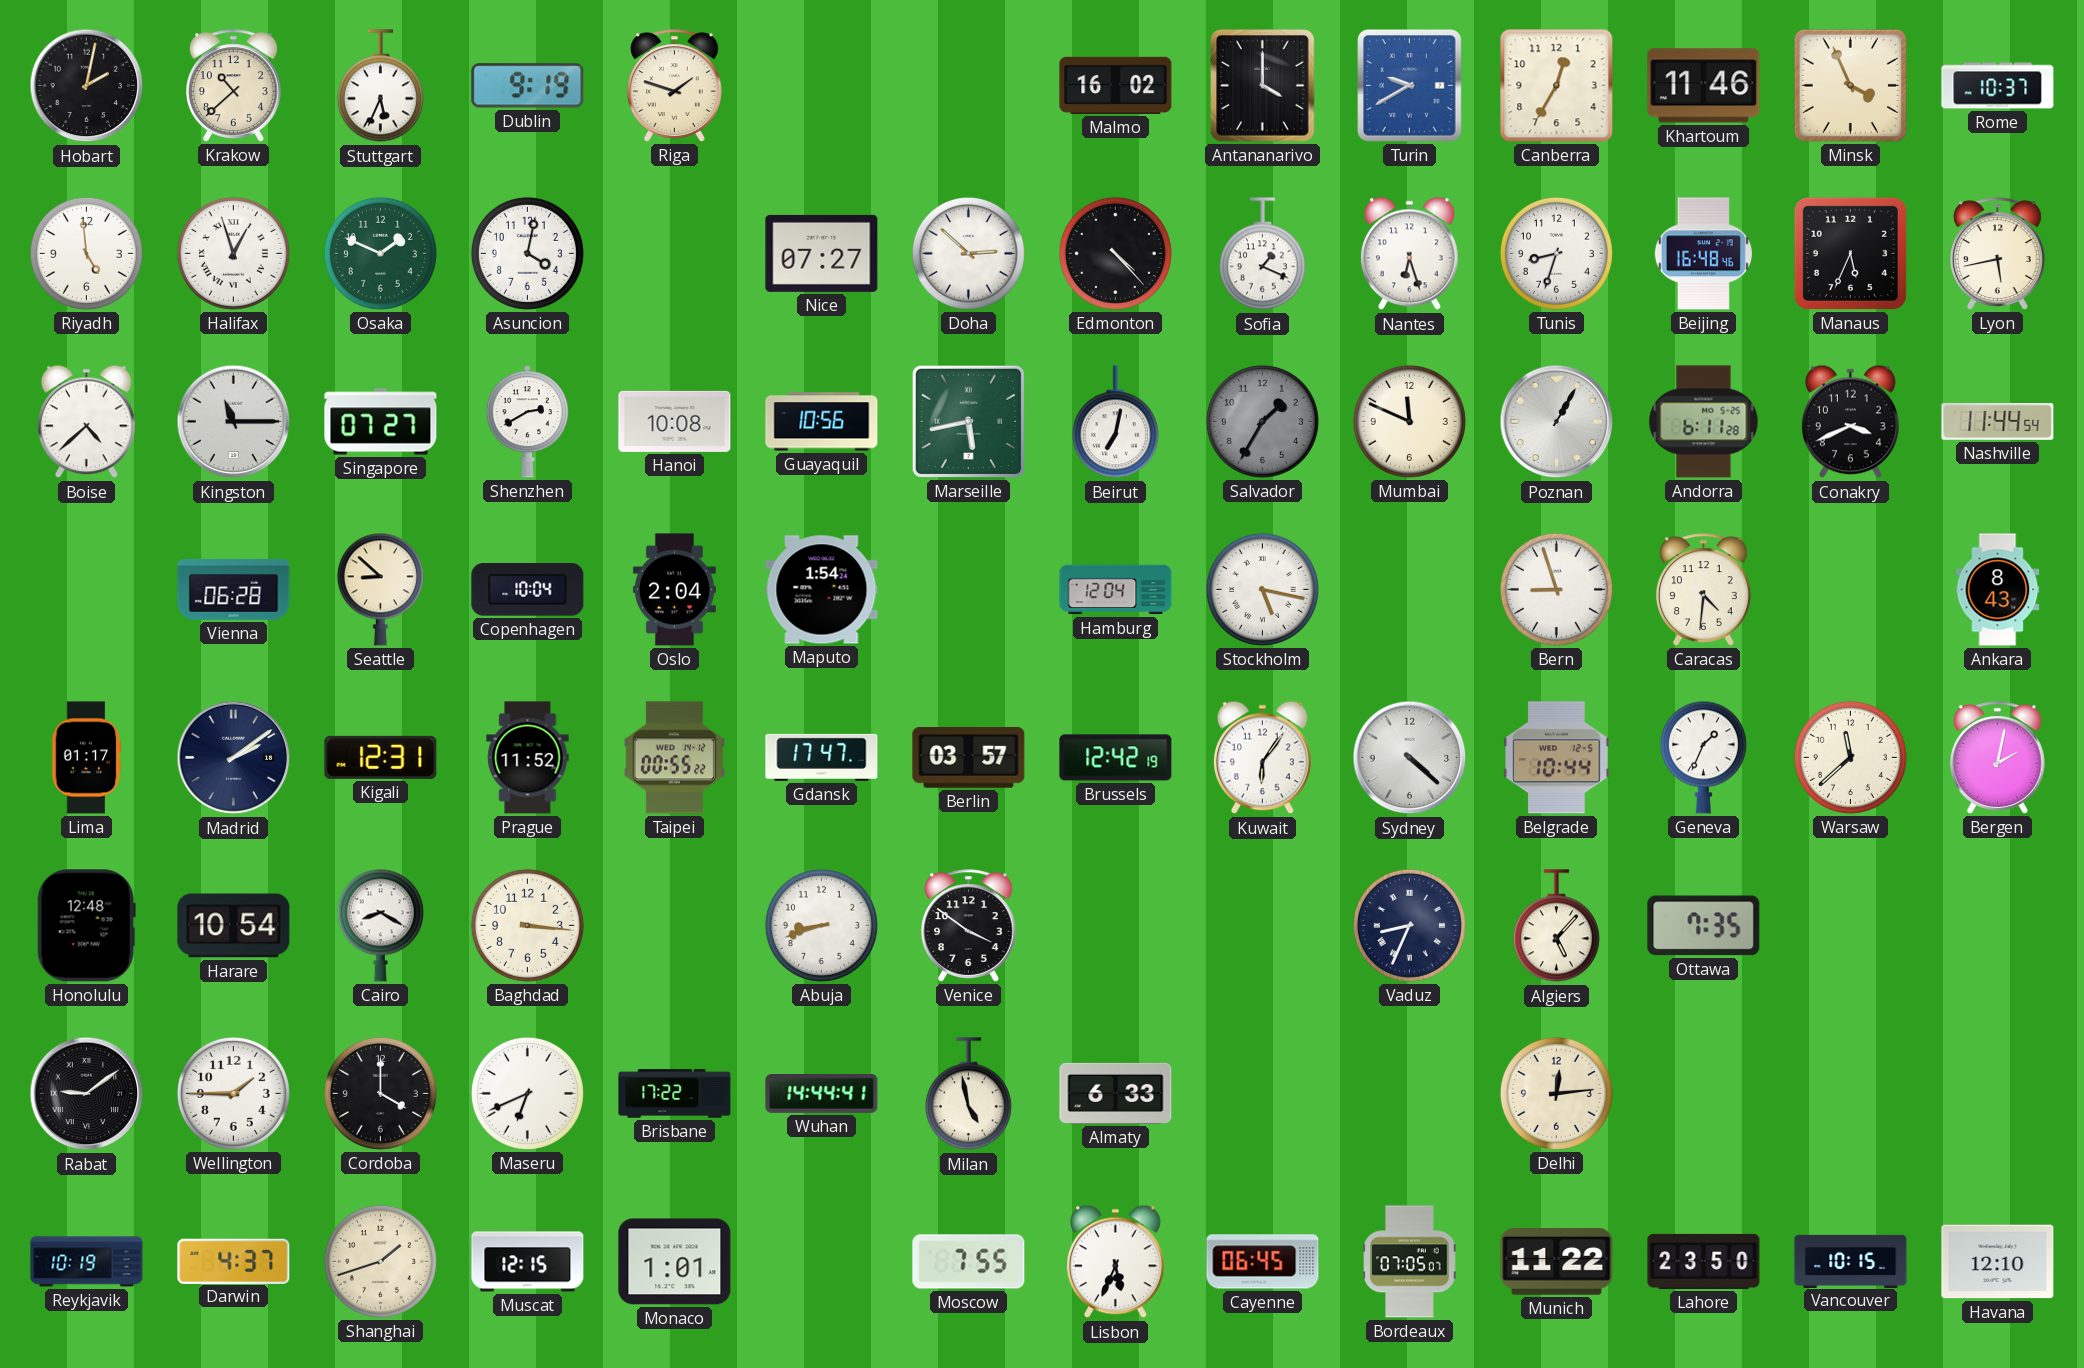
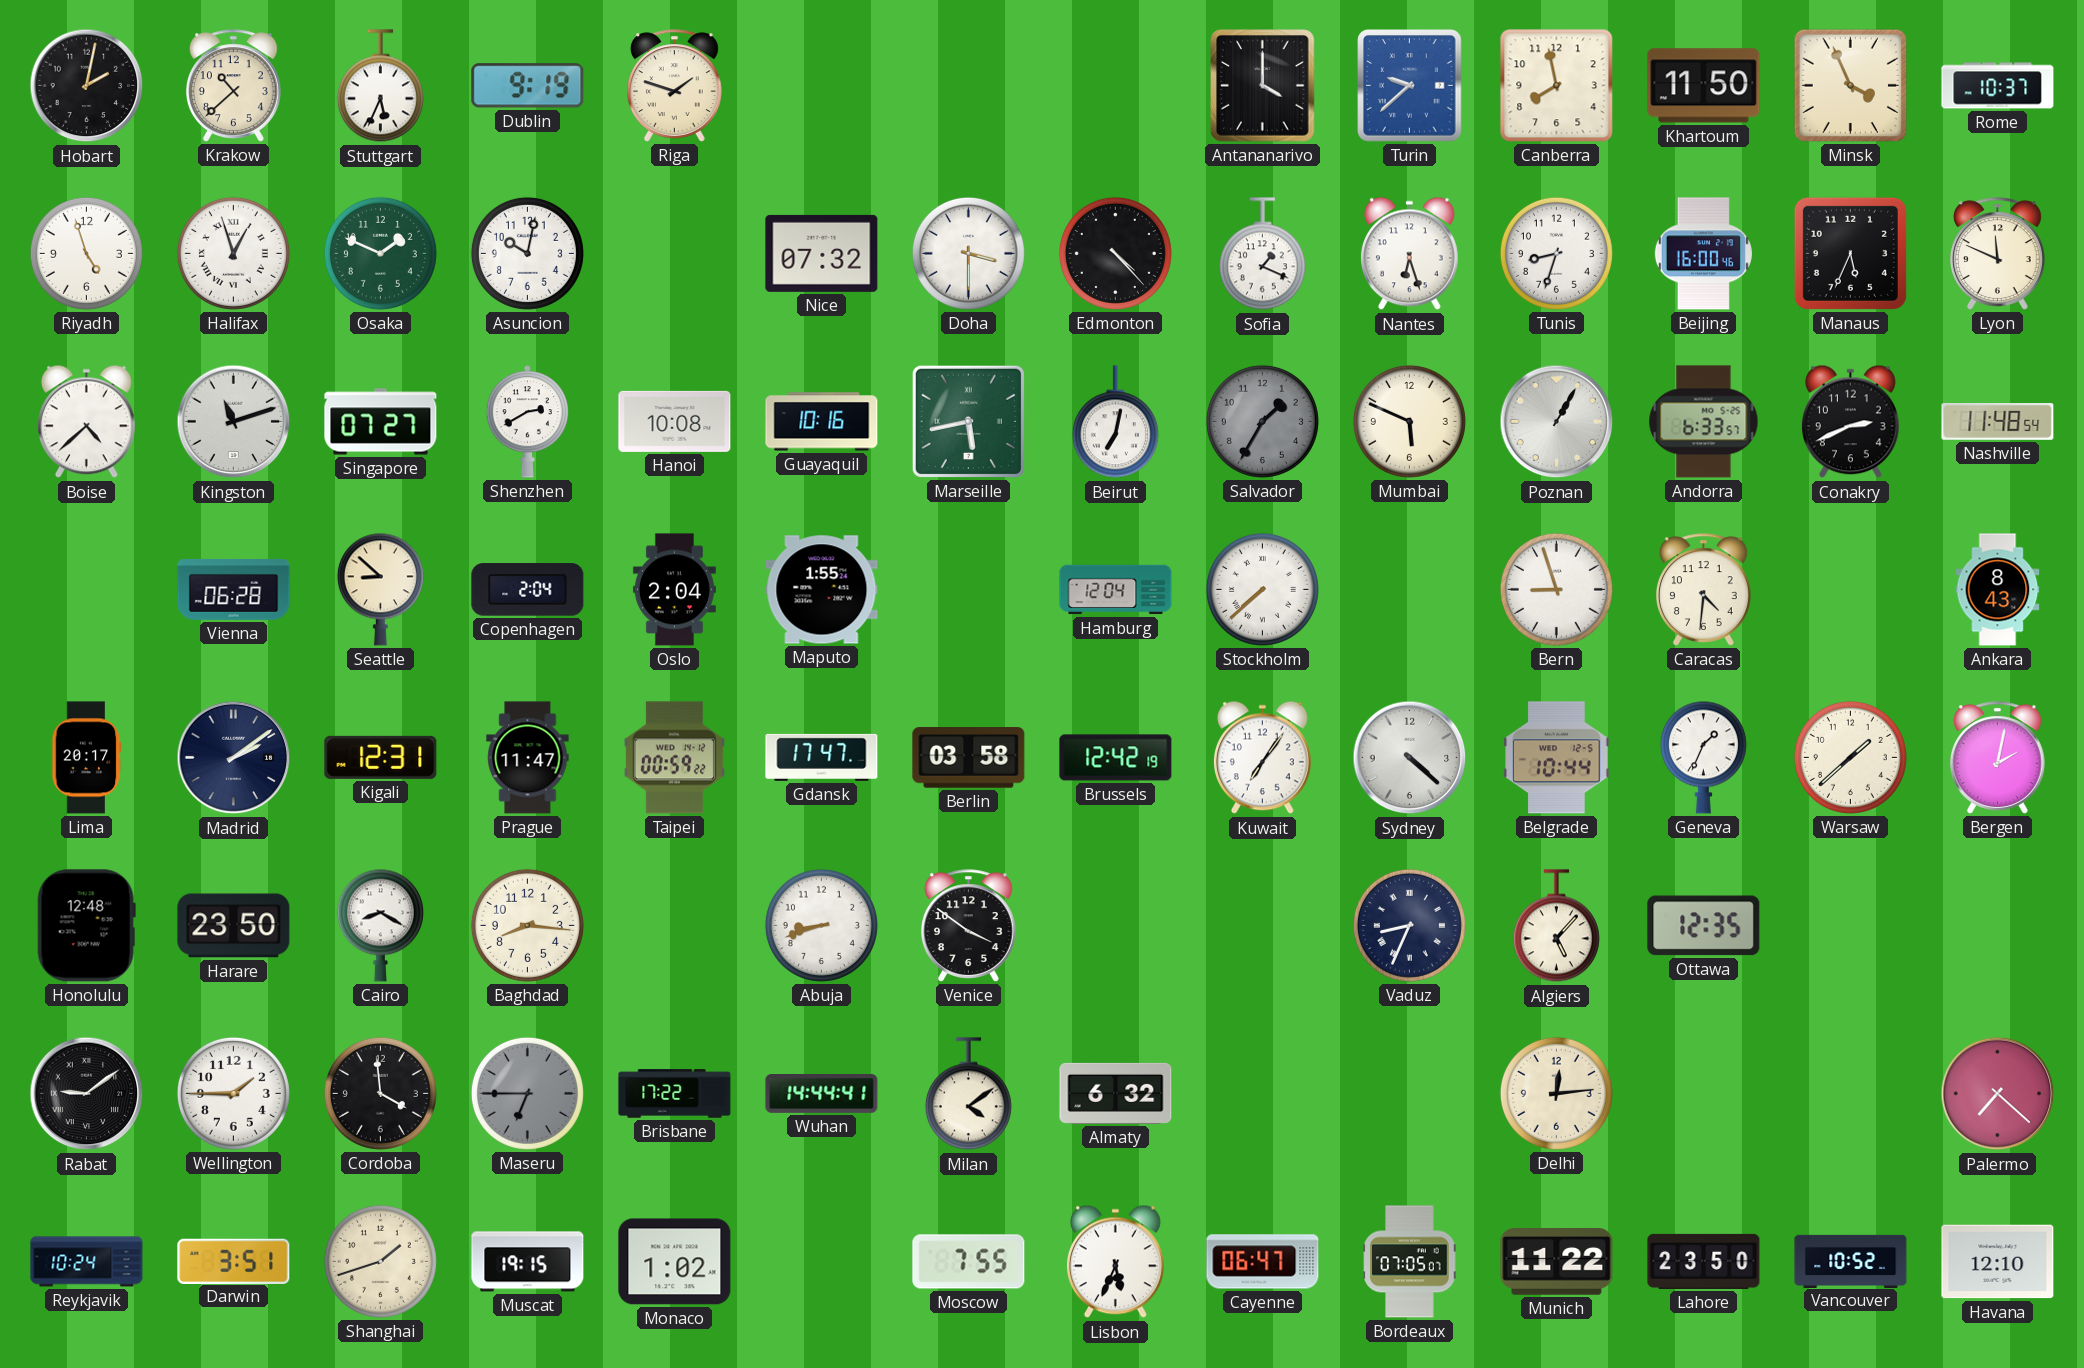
Malmo: 16:02 -> none
Turin: 9:40 -> 9:38
Canberra: 12:35 -> 7:58
Khartoum: 11:46 -> 11:50
Riyadh: 4:59 -> 4:57
Asuncion: 4:02 -> 10:02
Nice: 07:27 -> 07:32
Doha: 2:52 -> 3:30
Beijing: 16:48 -> 16:00
Lyon: 5:43 -> 11:49
Kingston: 11:15 -> 11:12
Guayaquil: 10:56 -> 10:16
Mumbai: 11:49 -> 5:49
Andorra: 6:11 -> 6:33
Conakry: 3:41 -> 2:41
Nashville: 11:44 -> 11:48
Copenhagen: 10:04 -> 2:04
Maputo: 1:54 -> 1:55
Stockholm: 5:17 -> 7:38
Lima: 01:17 -> 20:17
Prague: 11:52 -> 11:47
Taipei: 00:55 -> 00:59
Berlin: 03:57 -> 03:58
Kuwait: 6:06 -> 7:06
Warsaw: 11:38 -> 1:38
Harare: 10:54 -> 23:50
Baghdad: 3:16 -> 8:16
Ottawa: 7:35 -> 12:35
Cordoba: 4:00 -> 3:59
Maseru: 6:41 -> 6:45
Maseru dial: white -> grey
Milan: 4:58 -> 4:09
Almaty: 6:33 -> 6:32
Palermo: none -> 7:22
Reykjavik: 10:19 -> 10:24
Darwin: 4:37 -> 3:51
Muscat: 12:15 -> 19:15
Monaco: 1:01 -> 1:02
Cayenne: 06:45 -> 06:47
Vancouver: 10:15 -> 10:52
